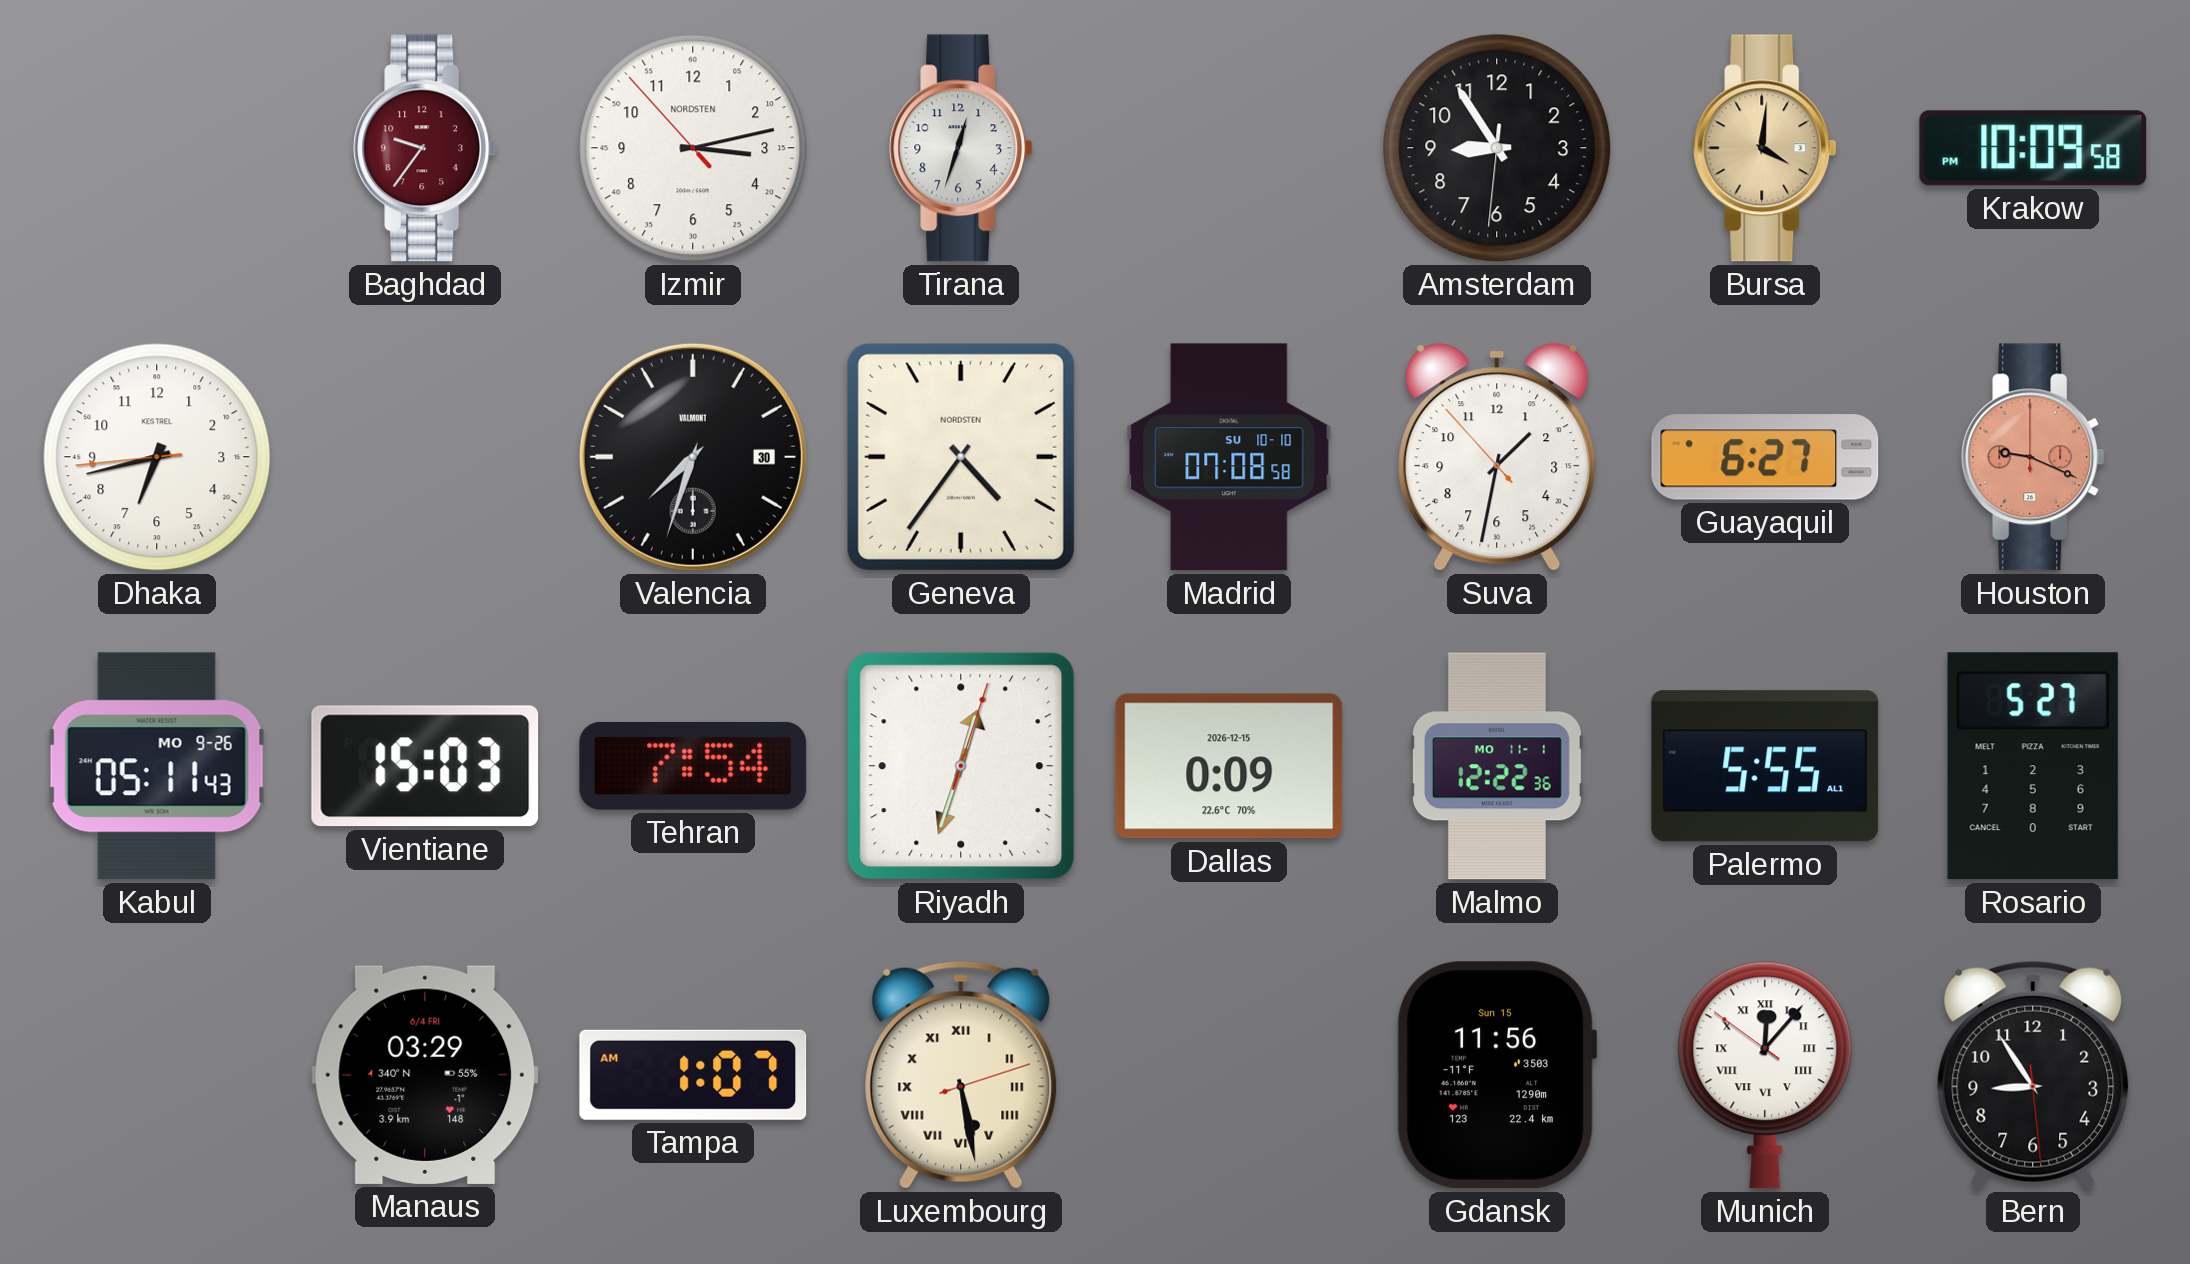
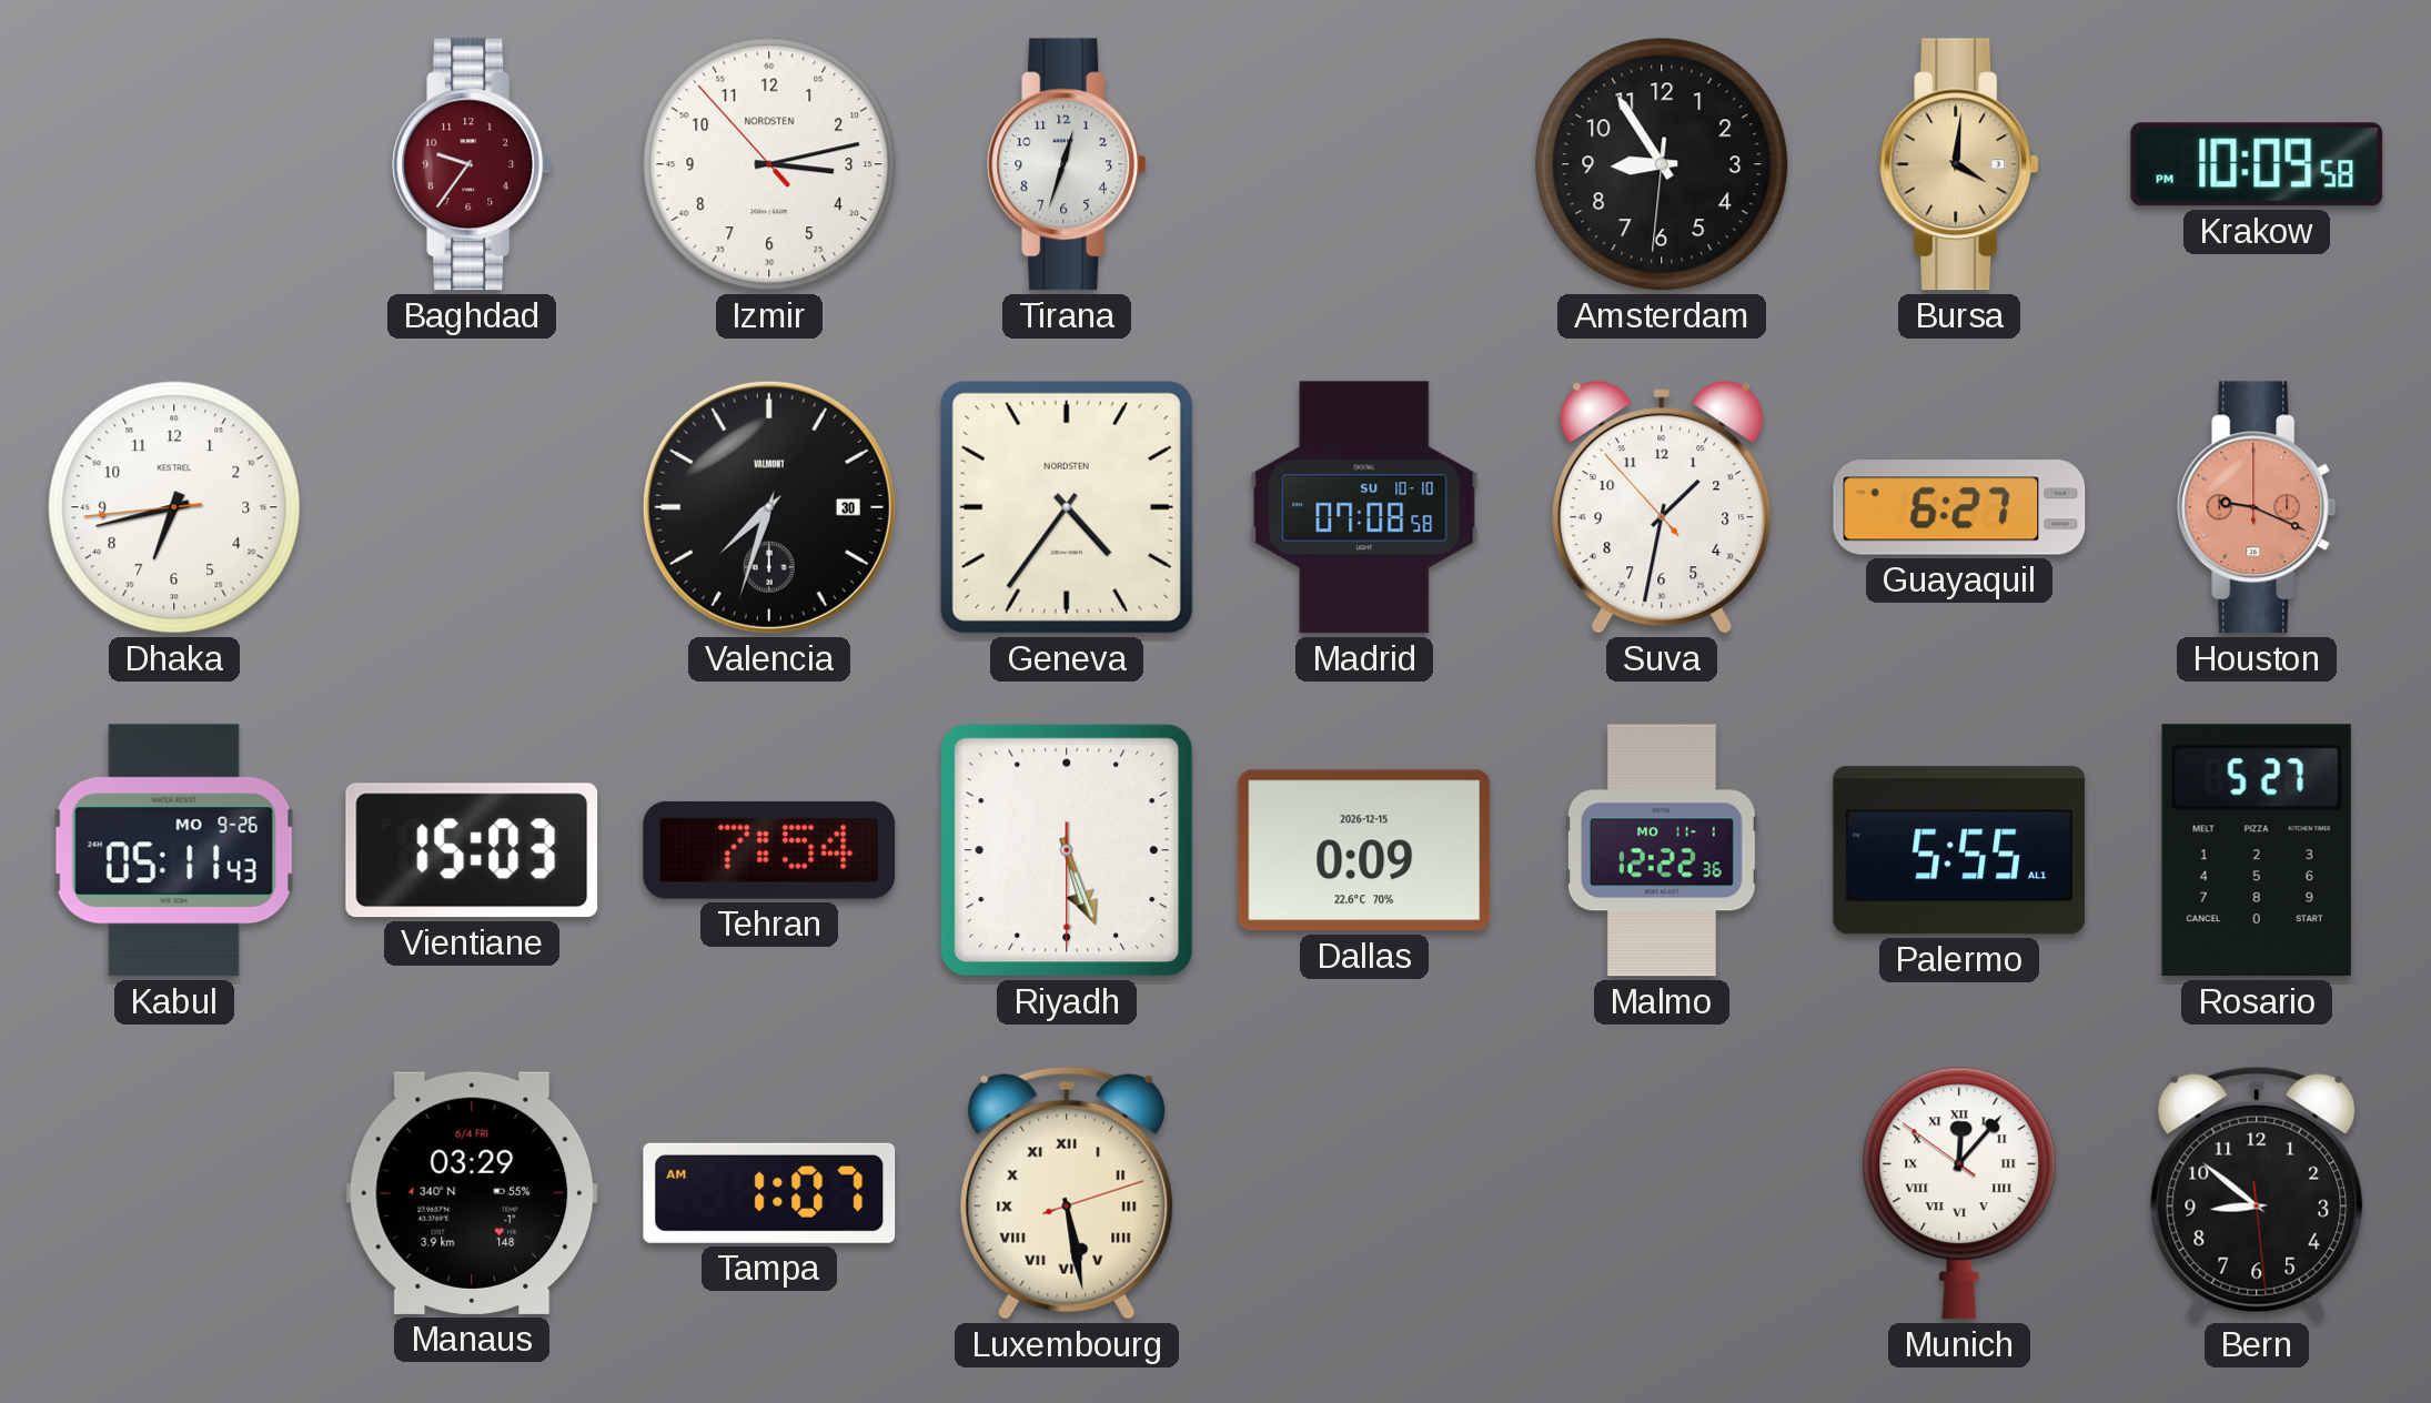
Riyadh: 12:33 -> 5:26
Gdansk: 11:56 -> none
Bern: 8:54 -> 8:51
